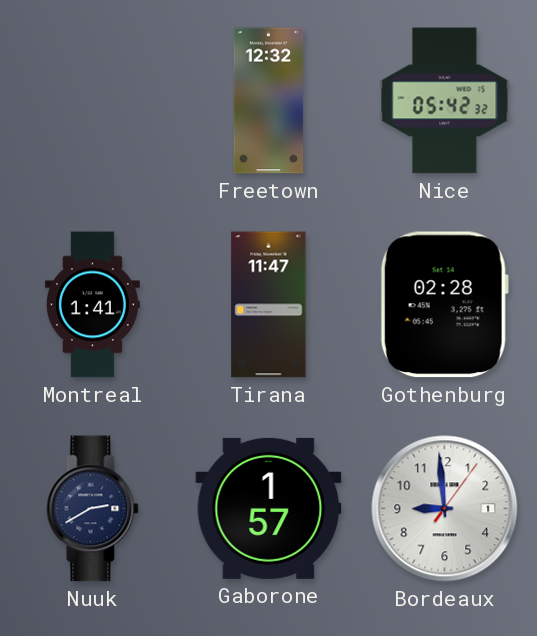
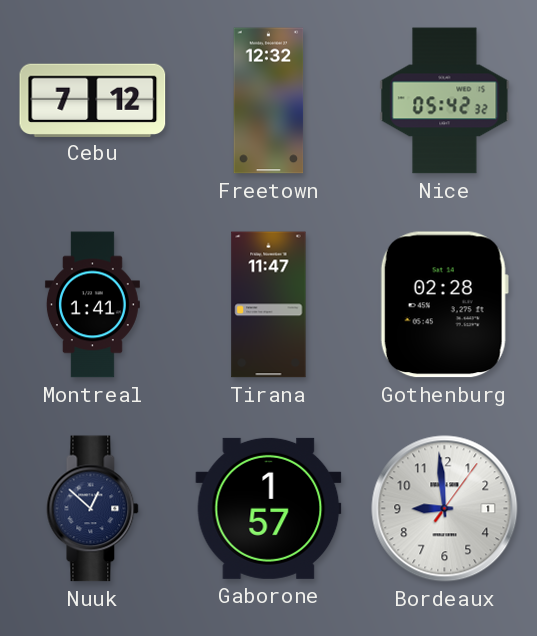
Cebu: none -> 7:12
Nuuk: 2:40 -> 12:52
